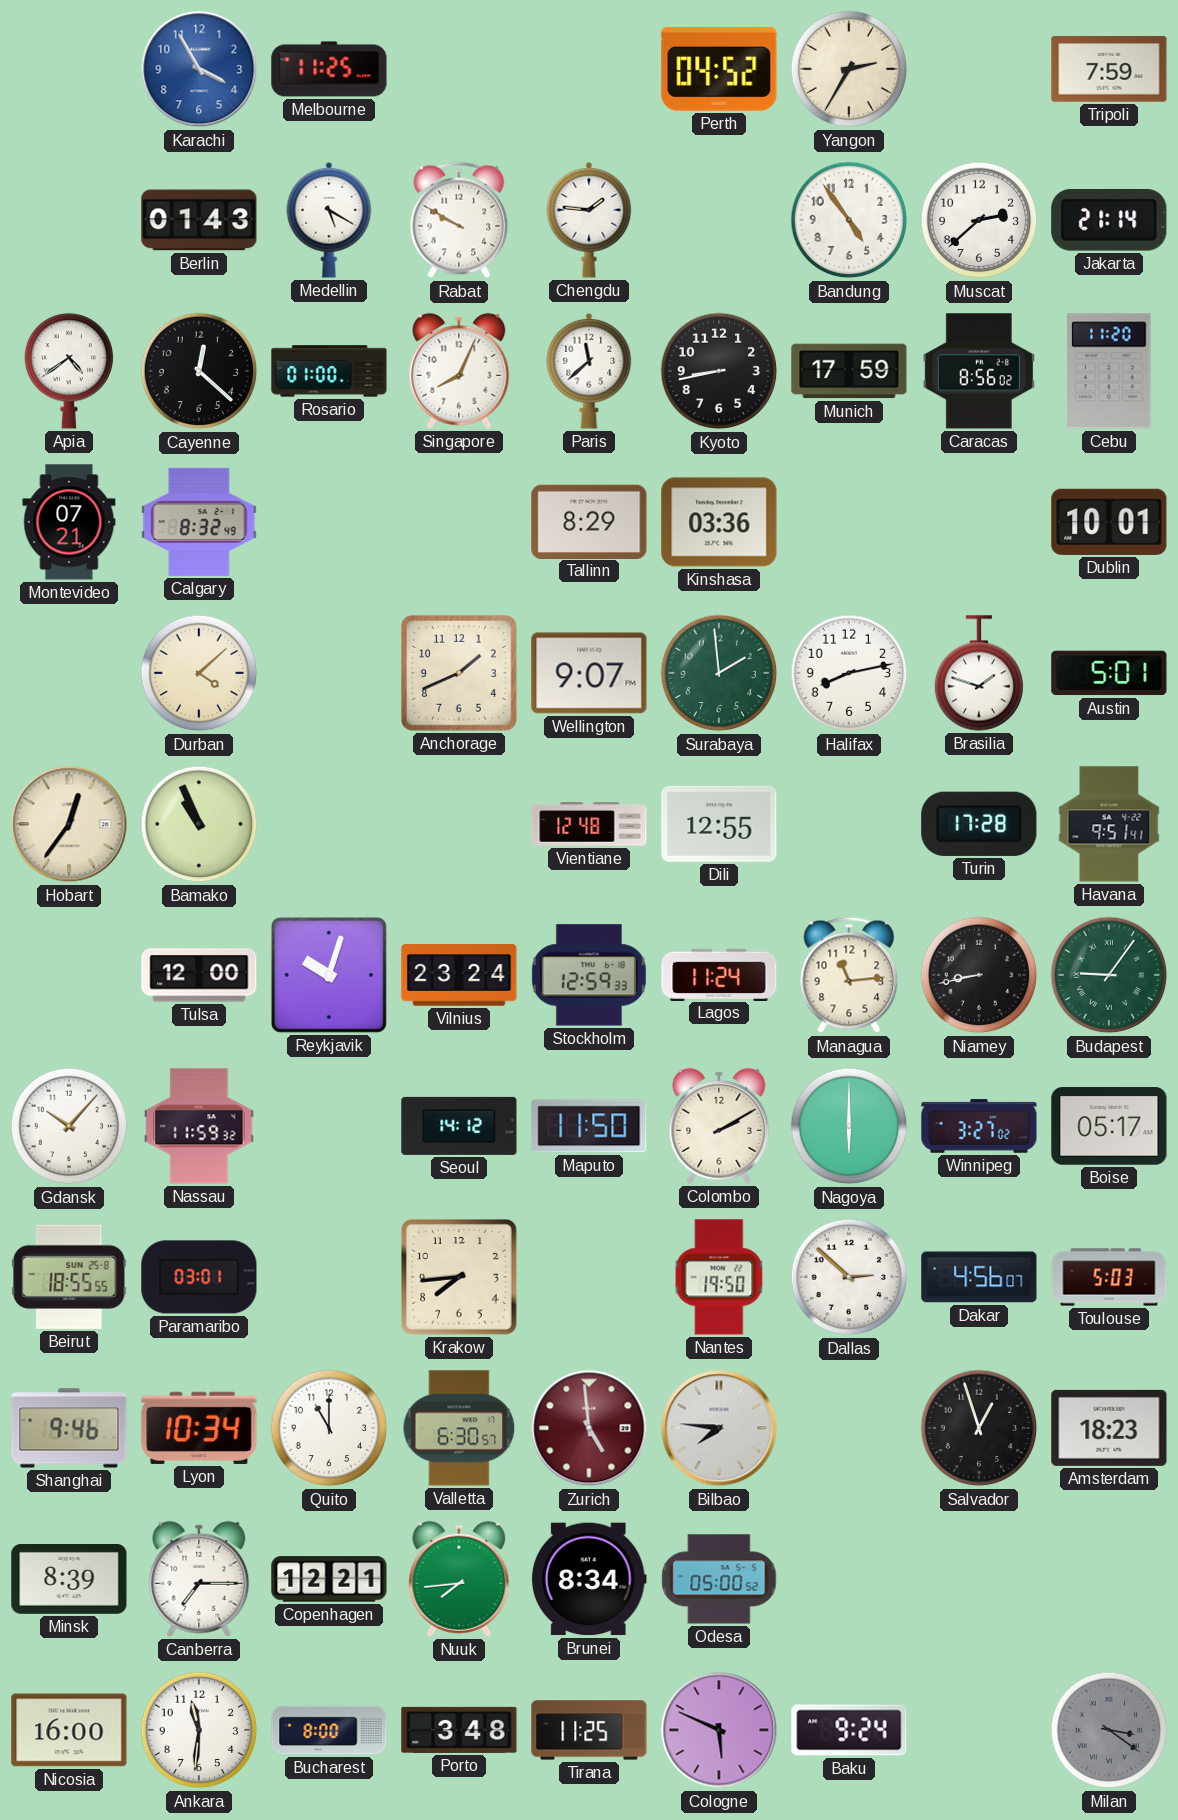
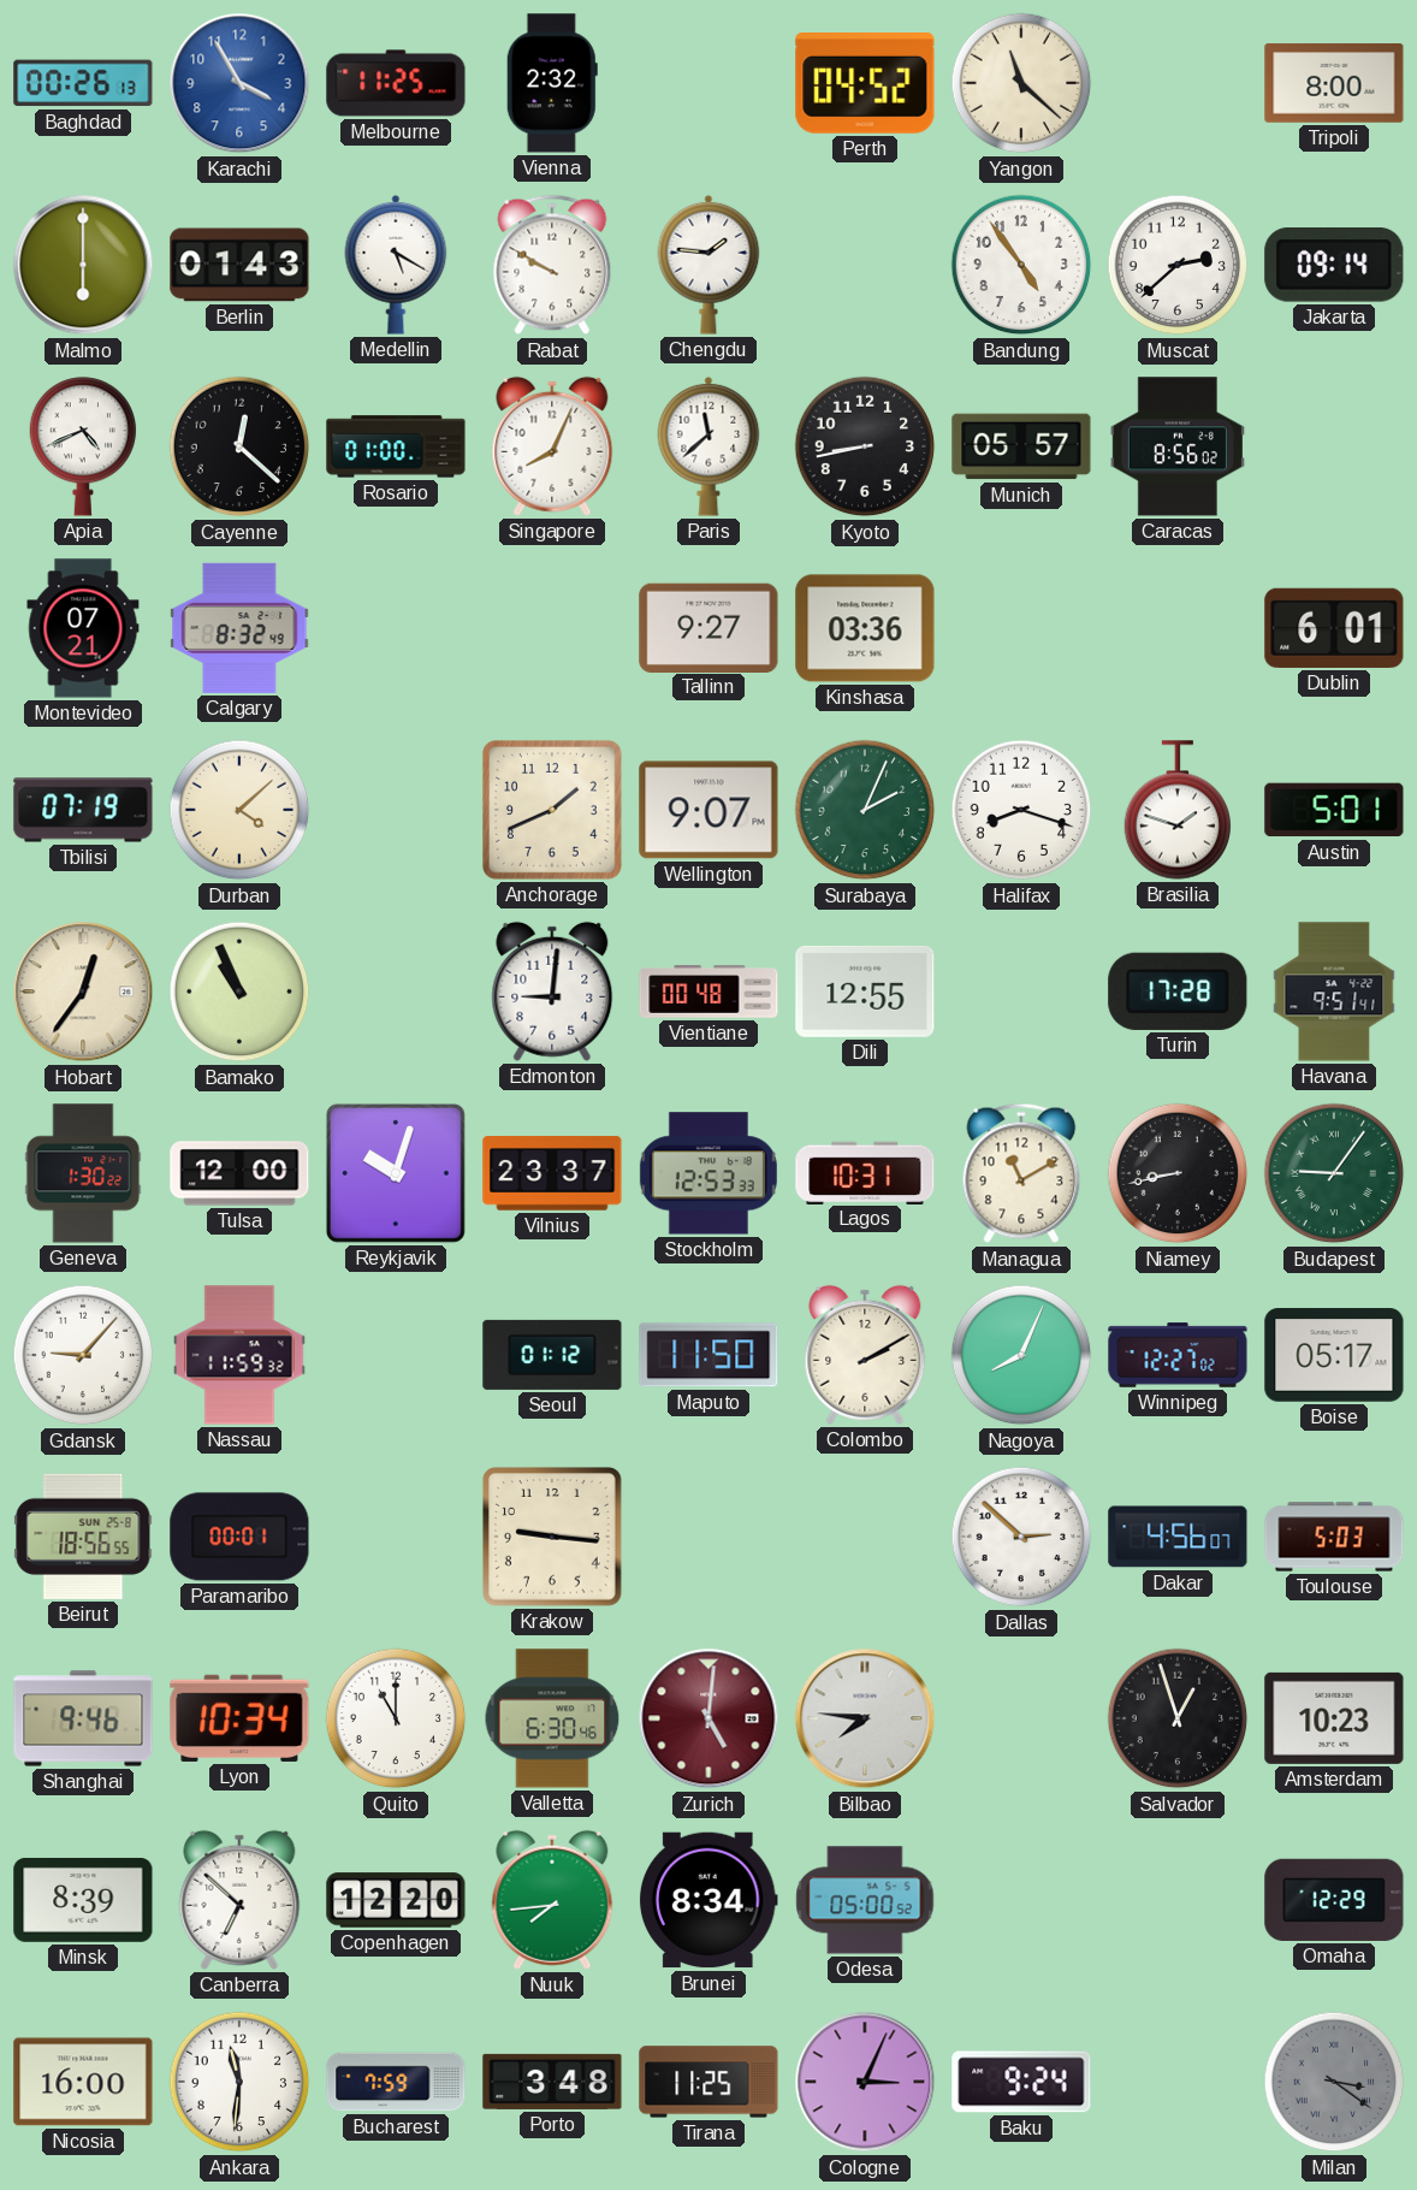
Baghdad: none -> 00:26
Vienna: none -> 2:32
Yangon: 2:35 -> 11:22
Tripoli: 7:59 -> 8:00
Malmo: none -> 6:00
Jakarta: 21:14 -> 09:14
Apia: 4:39 -> 4:41
Munich: 17:59 -> 05:57
Cebu: 11:20 -> none
Tallinn: 8:29 -> 9:27
Dublin: 10:01 -> 6:01
Tbilisi: none -> 07:19
Surabaya: 1:59 -> 2:04
Halifax: 8:13 -> 8:18
Edmonton: none -> 9:01
Vientiane: 12:48 -> 00:48
Geneva: none -> 1:30
Vilnius: 23:24 -> 23:37
Stockholm: 12:59 -> 12:53
Lagos: 11:24 -> 10:31
Managua: 11:14 -> 11:10
Gdansk: 10:07 -> 9:07
Seoul: 14:12 -> 01:12
Nagoya: 6:00 -> 8:04
Winnipeg: 3:27 -> 12:27
Beirut: 18:55 -> 18:56
Paramaribo: 03:01 -> 00:01
Krakow: 7:44 -> 9:16
Nantes: 19:50 -> none
Valletta: 6:30:57 -> 6:30:46
Zurich: 4:59 -> 5:01
Amsterdam: 18:23 -> 10:23
Canberra: 7:15 -> 6:52
Copenhagen: 12:21 -> 12:20
Omaha: none -> 12:29
Bucharest: 8:00 -> 7:59
Cologne: 5:49 -> 3:04
